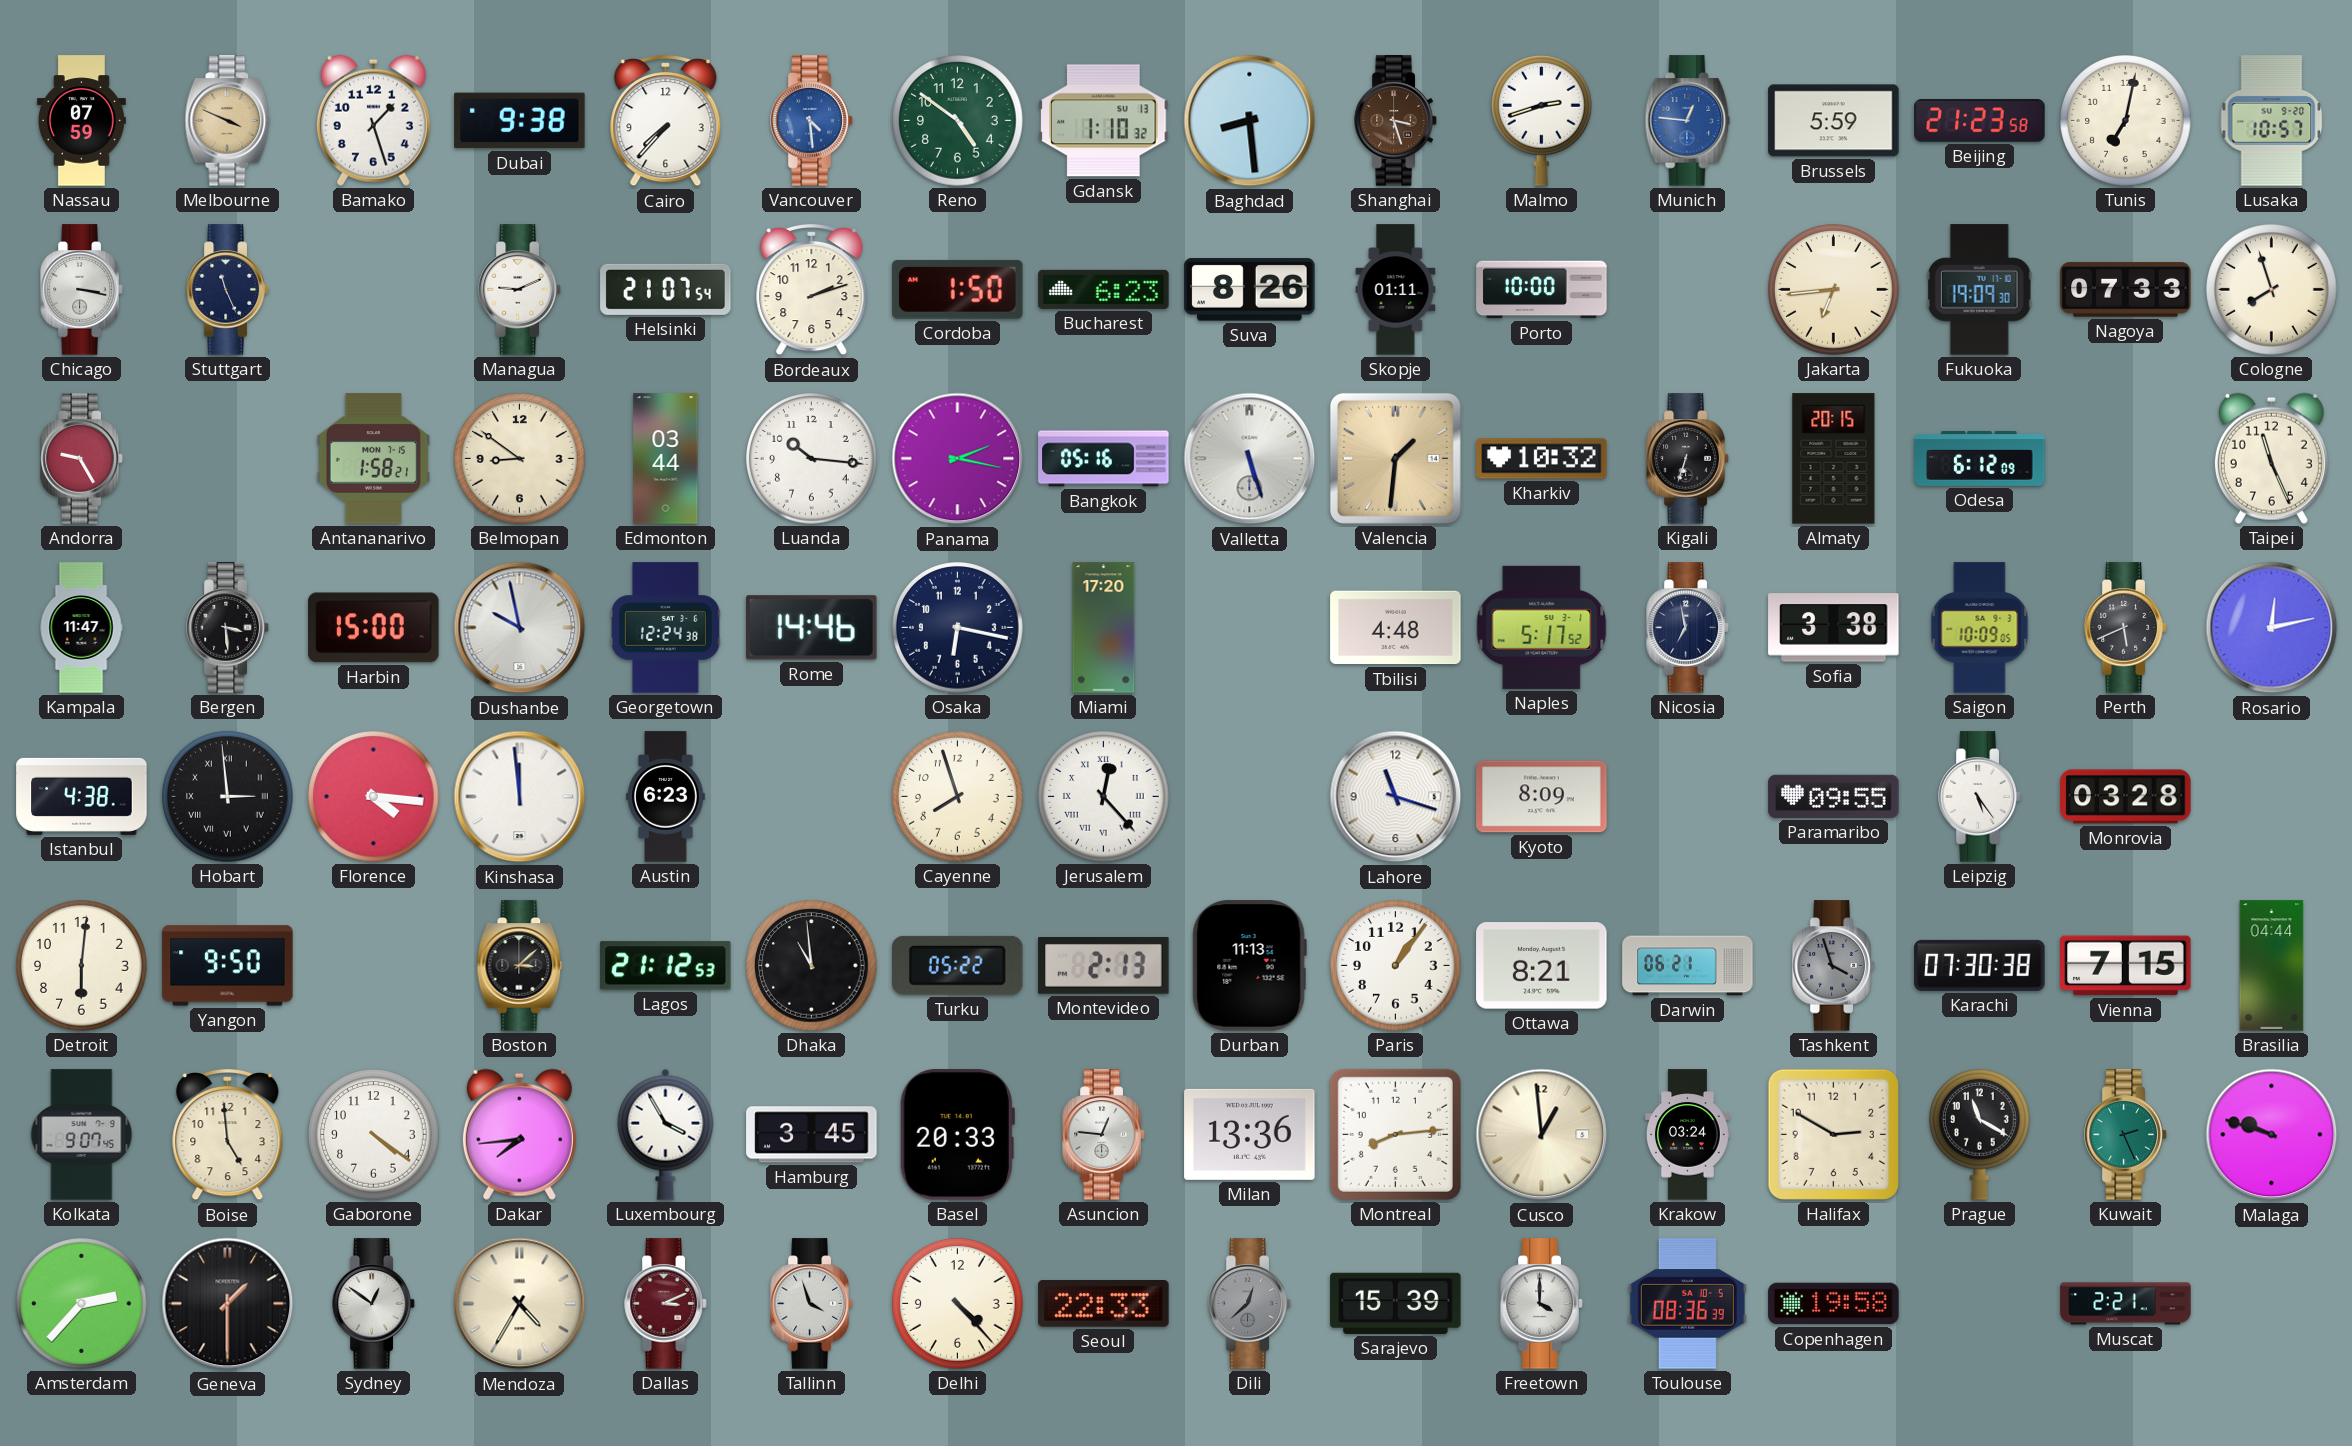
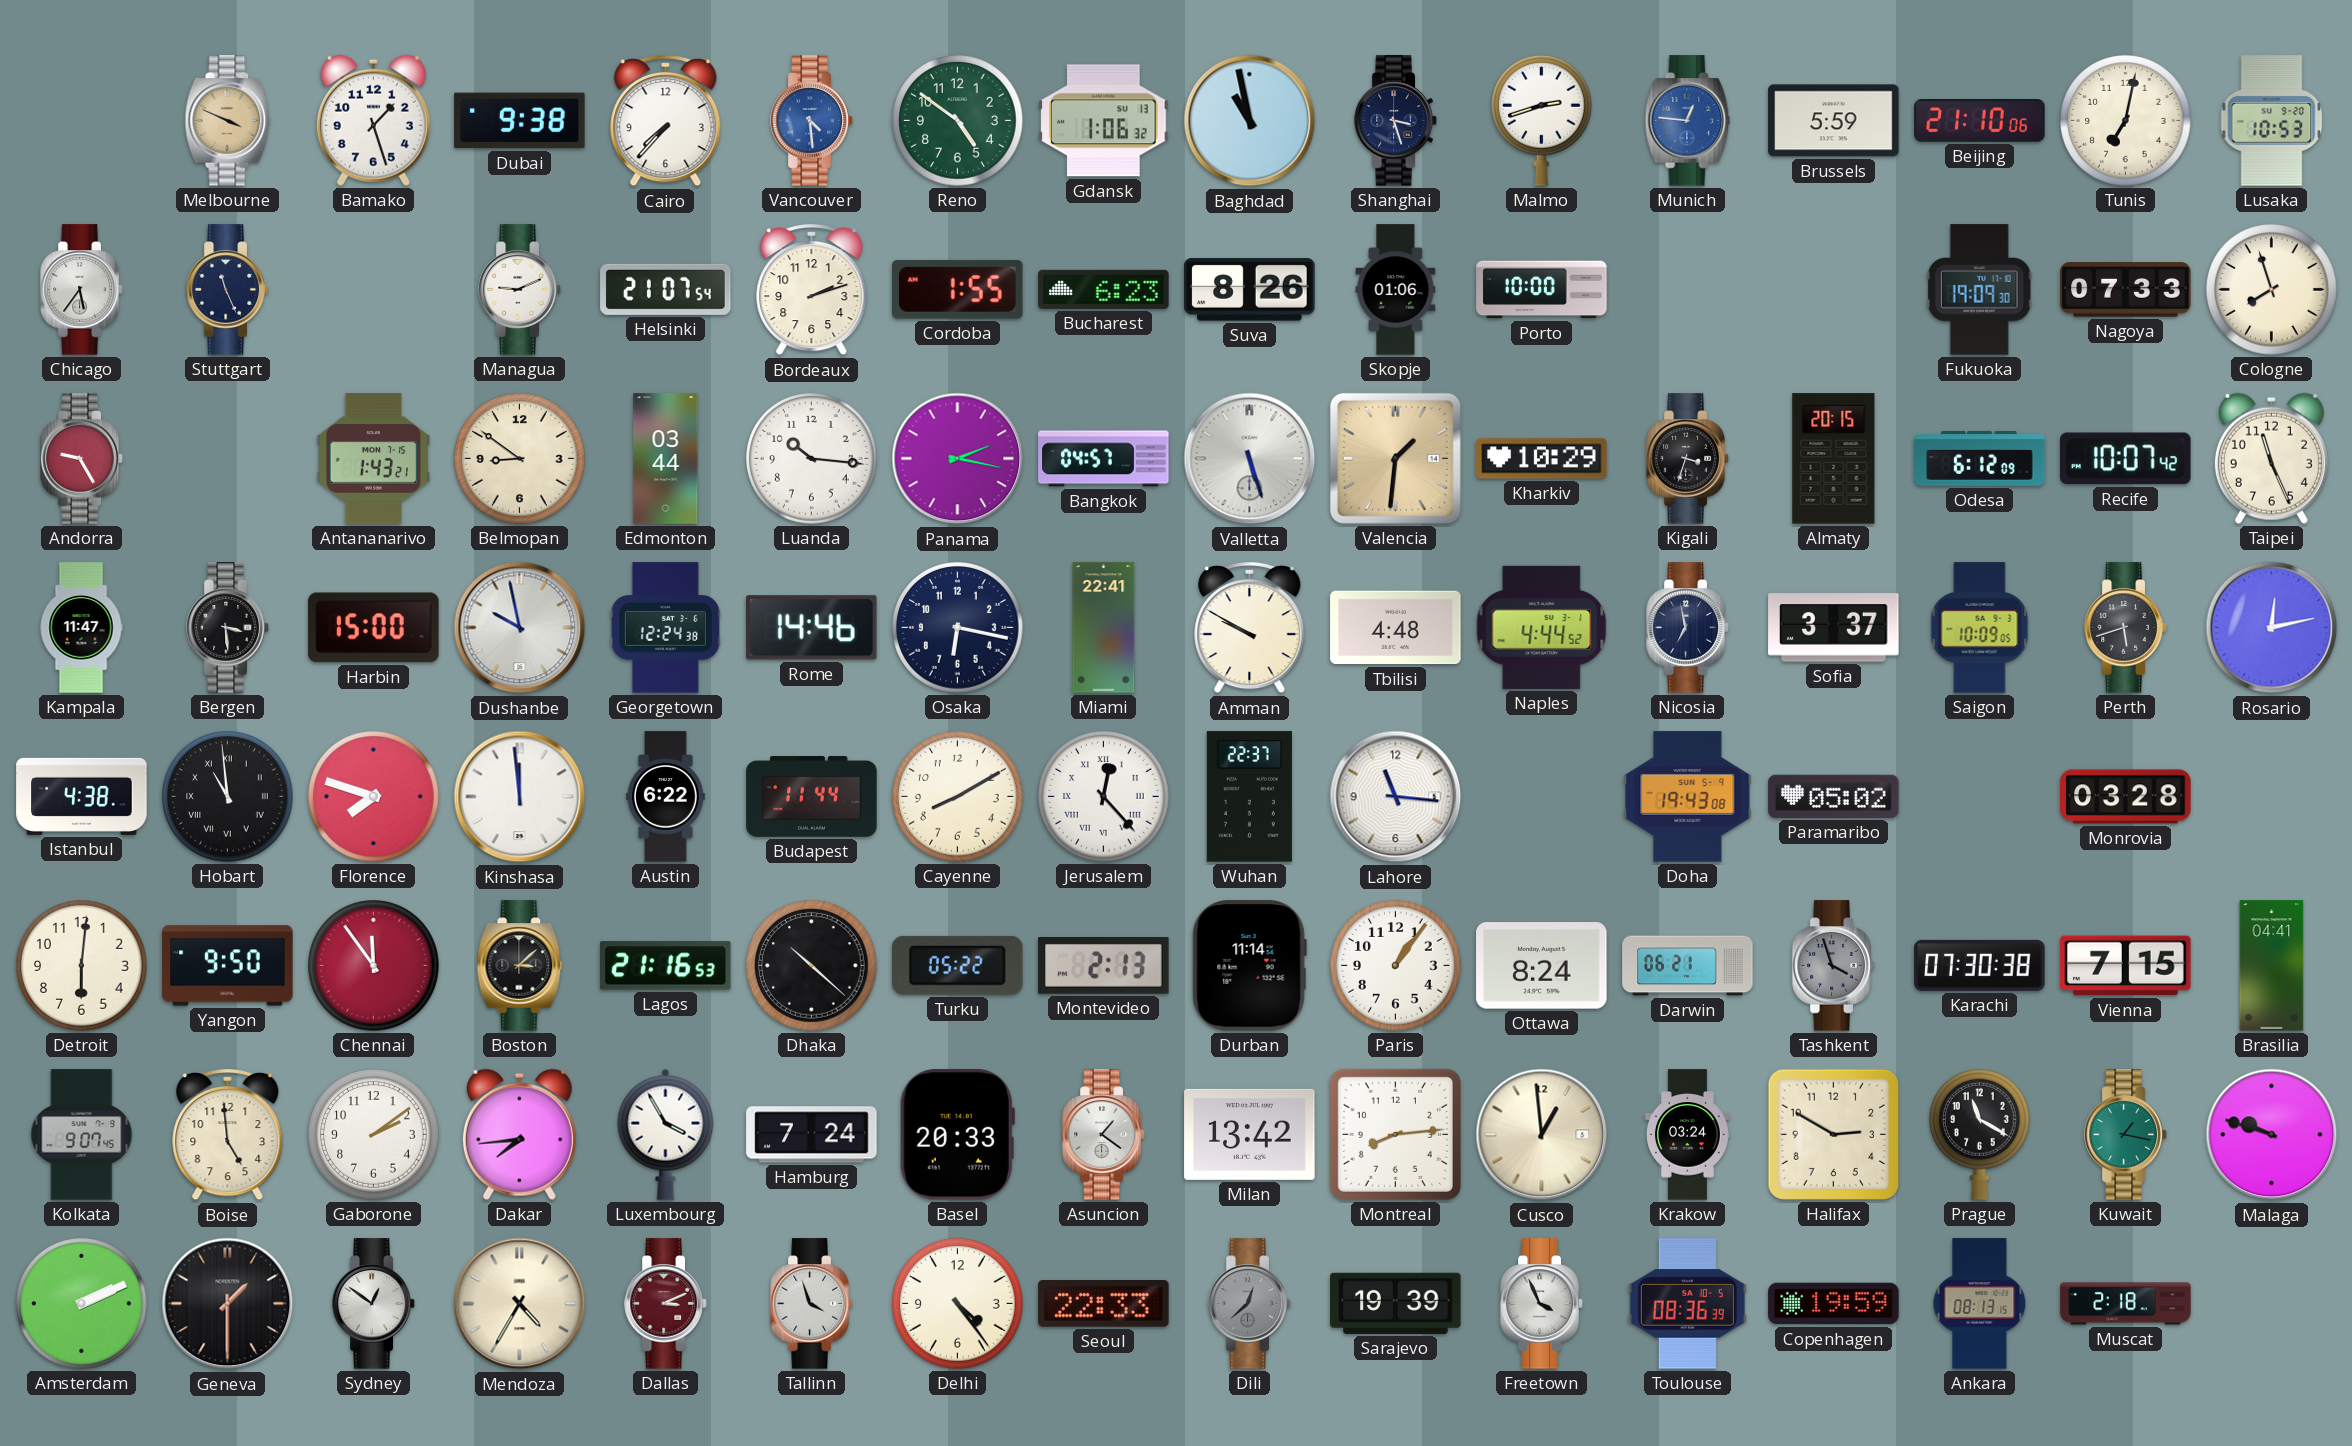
Nassau: 07:59 -> none
Gdansk: 1:10 -> 1:06
Baghdad: 8:29 -> 10:58
Shanghai dial: brown -> navy
Beijing: 21:23 -> 21:10
Lusaka: 10:57 -> 10:53
Chicago: 3:17 -> 5:36
Cordoba: 1:50 -> 1:55
Skopje: 01:11 -> 01:06
Jakarta: 6:44 -> none
Antananarivo: 1:58 -> 1:43
Bangkok: 05:16 -> 04:57
Kharkiv: 10:32 -> 10:29
Kigali: 6:33 -> 3:33
Recife: none -> 10:07
Miami: 17:20 -> 22:41
Amman: none -> 9:50
Naples: 5:17 -> 4:44
Sofia: 3:38 -> 3:37
Perth: 5:41 -> 5:42
Hobart: 2:59 -> 10:59
Florence: 4:16 -> 7:48
Austin: 6:23 -> 6:22
Budapest: none -> 11:44
Cayenne: 7:57 -> 8:10
Wuhan: none -> 22:37
Lahore: 11:18 -> 11:16
Kyoto: 8:09 -> none
Doha: none -> 19:43
Paramaribo: 09:55 -> 05:02
Leipzig: 5:24 -> none
Chennai: none -> 11:54
Lagos: 21:12 -> 21:16
Dhaka: 10:59 -> 10:22
Durban: 11:13 -> 11:14
Ottawa: 8:21 -> 8:24
Brasilia: 04:44 -> 04:41
Gaborone: 4:21 -> 2:09
Hamburg: 3:45 -> 7:24
Asuncion: 12:46 -> 1:21
Milan: 13:36 -> 13:42
Kuwait: 2:26 -> 1:17
Amsterdam: 2:37 -> 2:11
Delhi: 4:23 -> 4:24
Sarajevo: 15:39 -> 19:39
Freetown: 4:00 -> 3:56
Copenhagen: 19:58 -> 19:59
Ankara: none -> 08:13
Muscat: 2:21 -> 2:18
